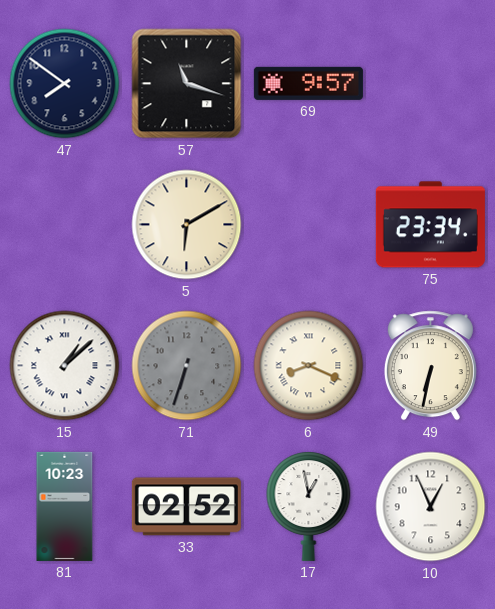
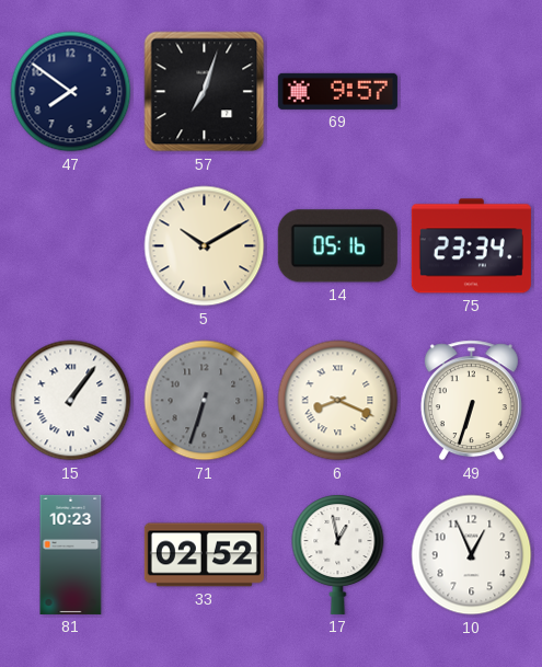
57: 11:18 -> 7:03
5: 6:10 -> 10:10
14: none -> 05:16
15: 1:08 -> 1:06
49: 6:32 -> 6:33
